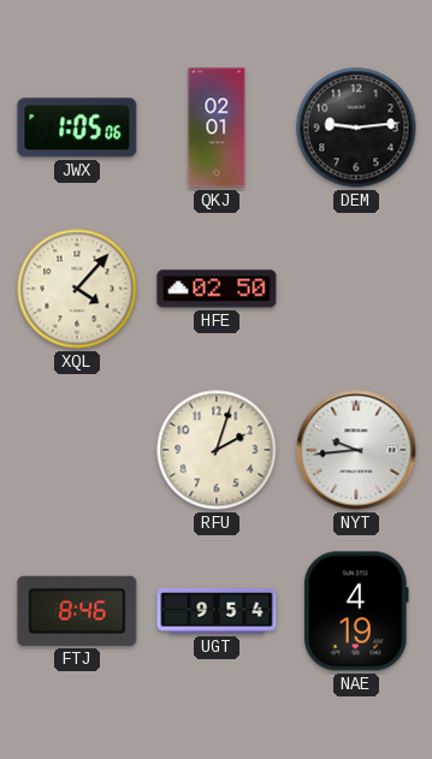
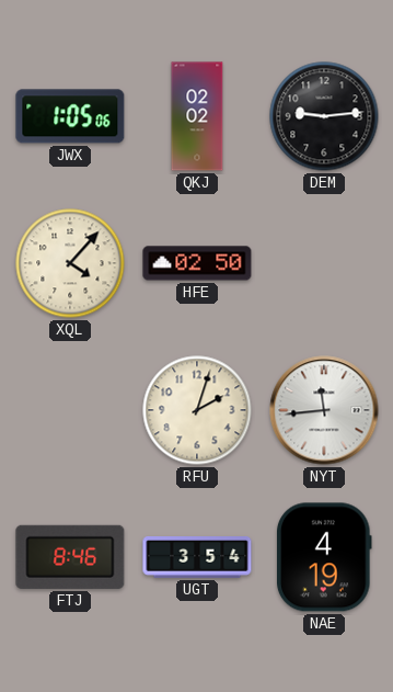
QKJ: 02:01 -> 02:02
NYT: 9:44 -> 11:44
UGT: 9:54 -> 3:54
